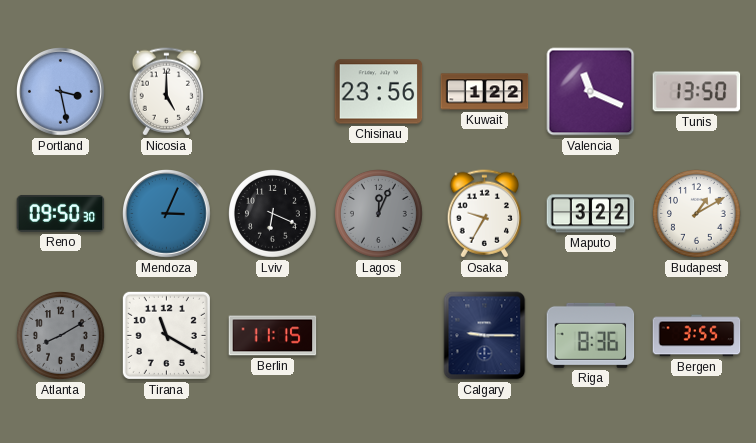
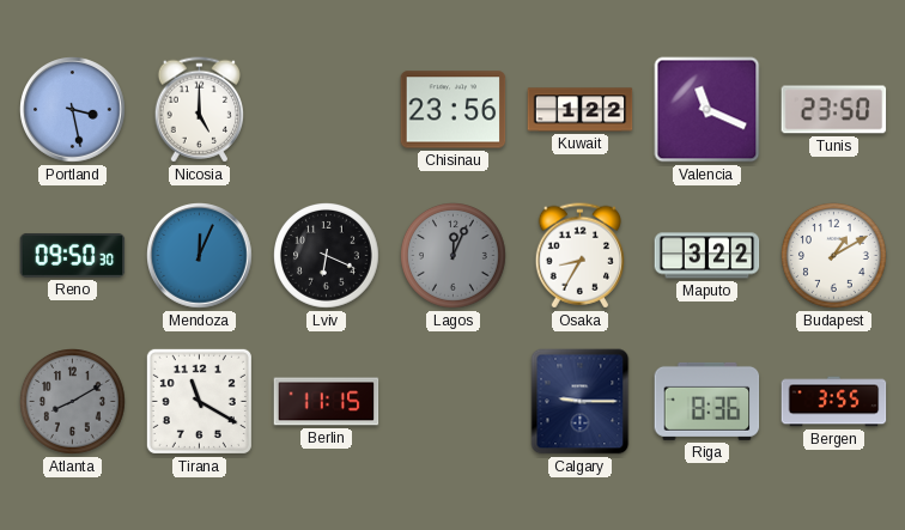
Tunis: 13:50 -> 23:50
Mendoza: 3:04 -> 12:04
Osaka: 9:35 -> 8:35
